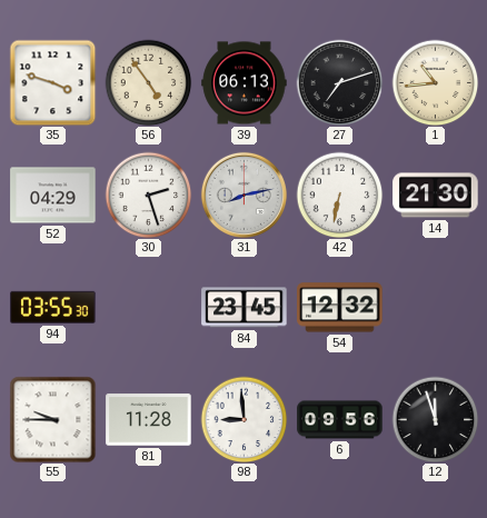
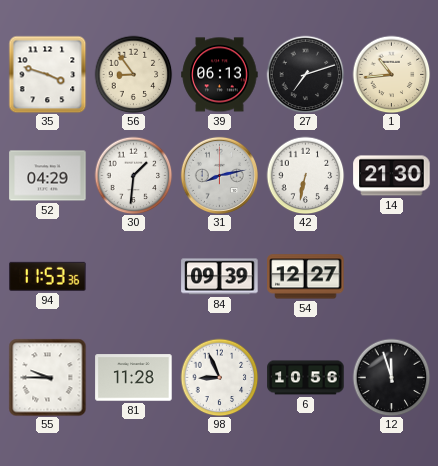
56: 4:54 -> 8:54
30: 2:27 -> 1:31
94: 03:55 -> 11:53
84: 23:45 -> 09:39
54: 12:32 -> 12:27
98: 8:59 -> 8:56
6: 09:56 -> 10:56
